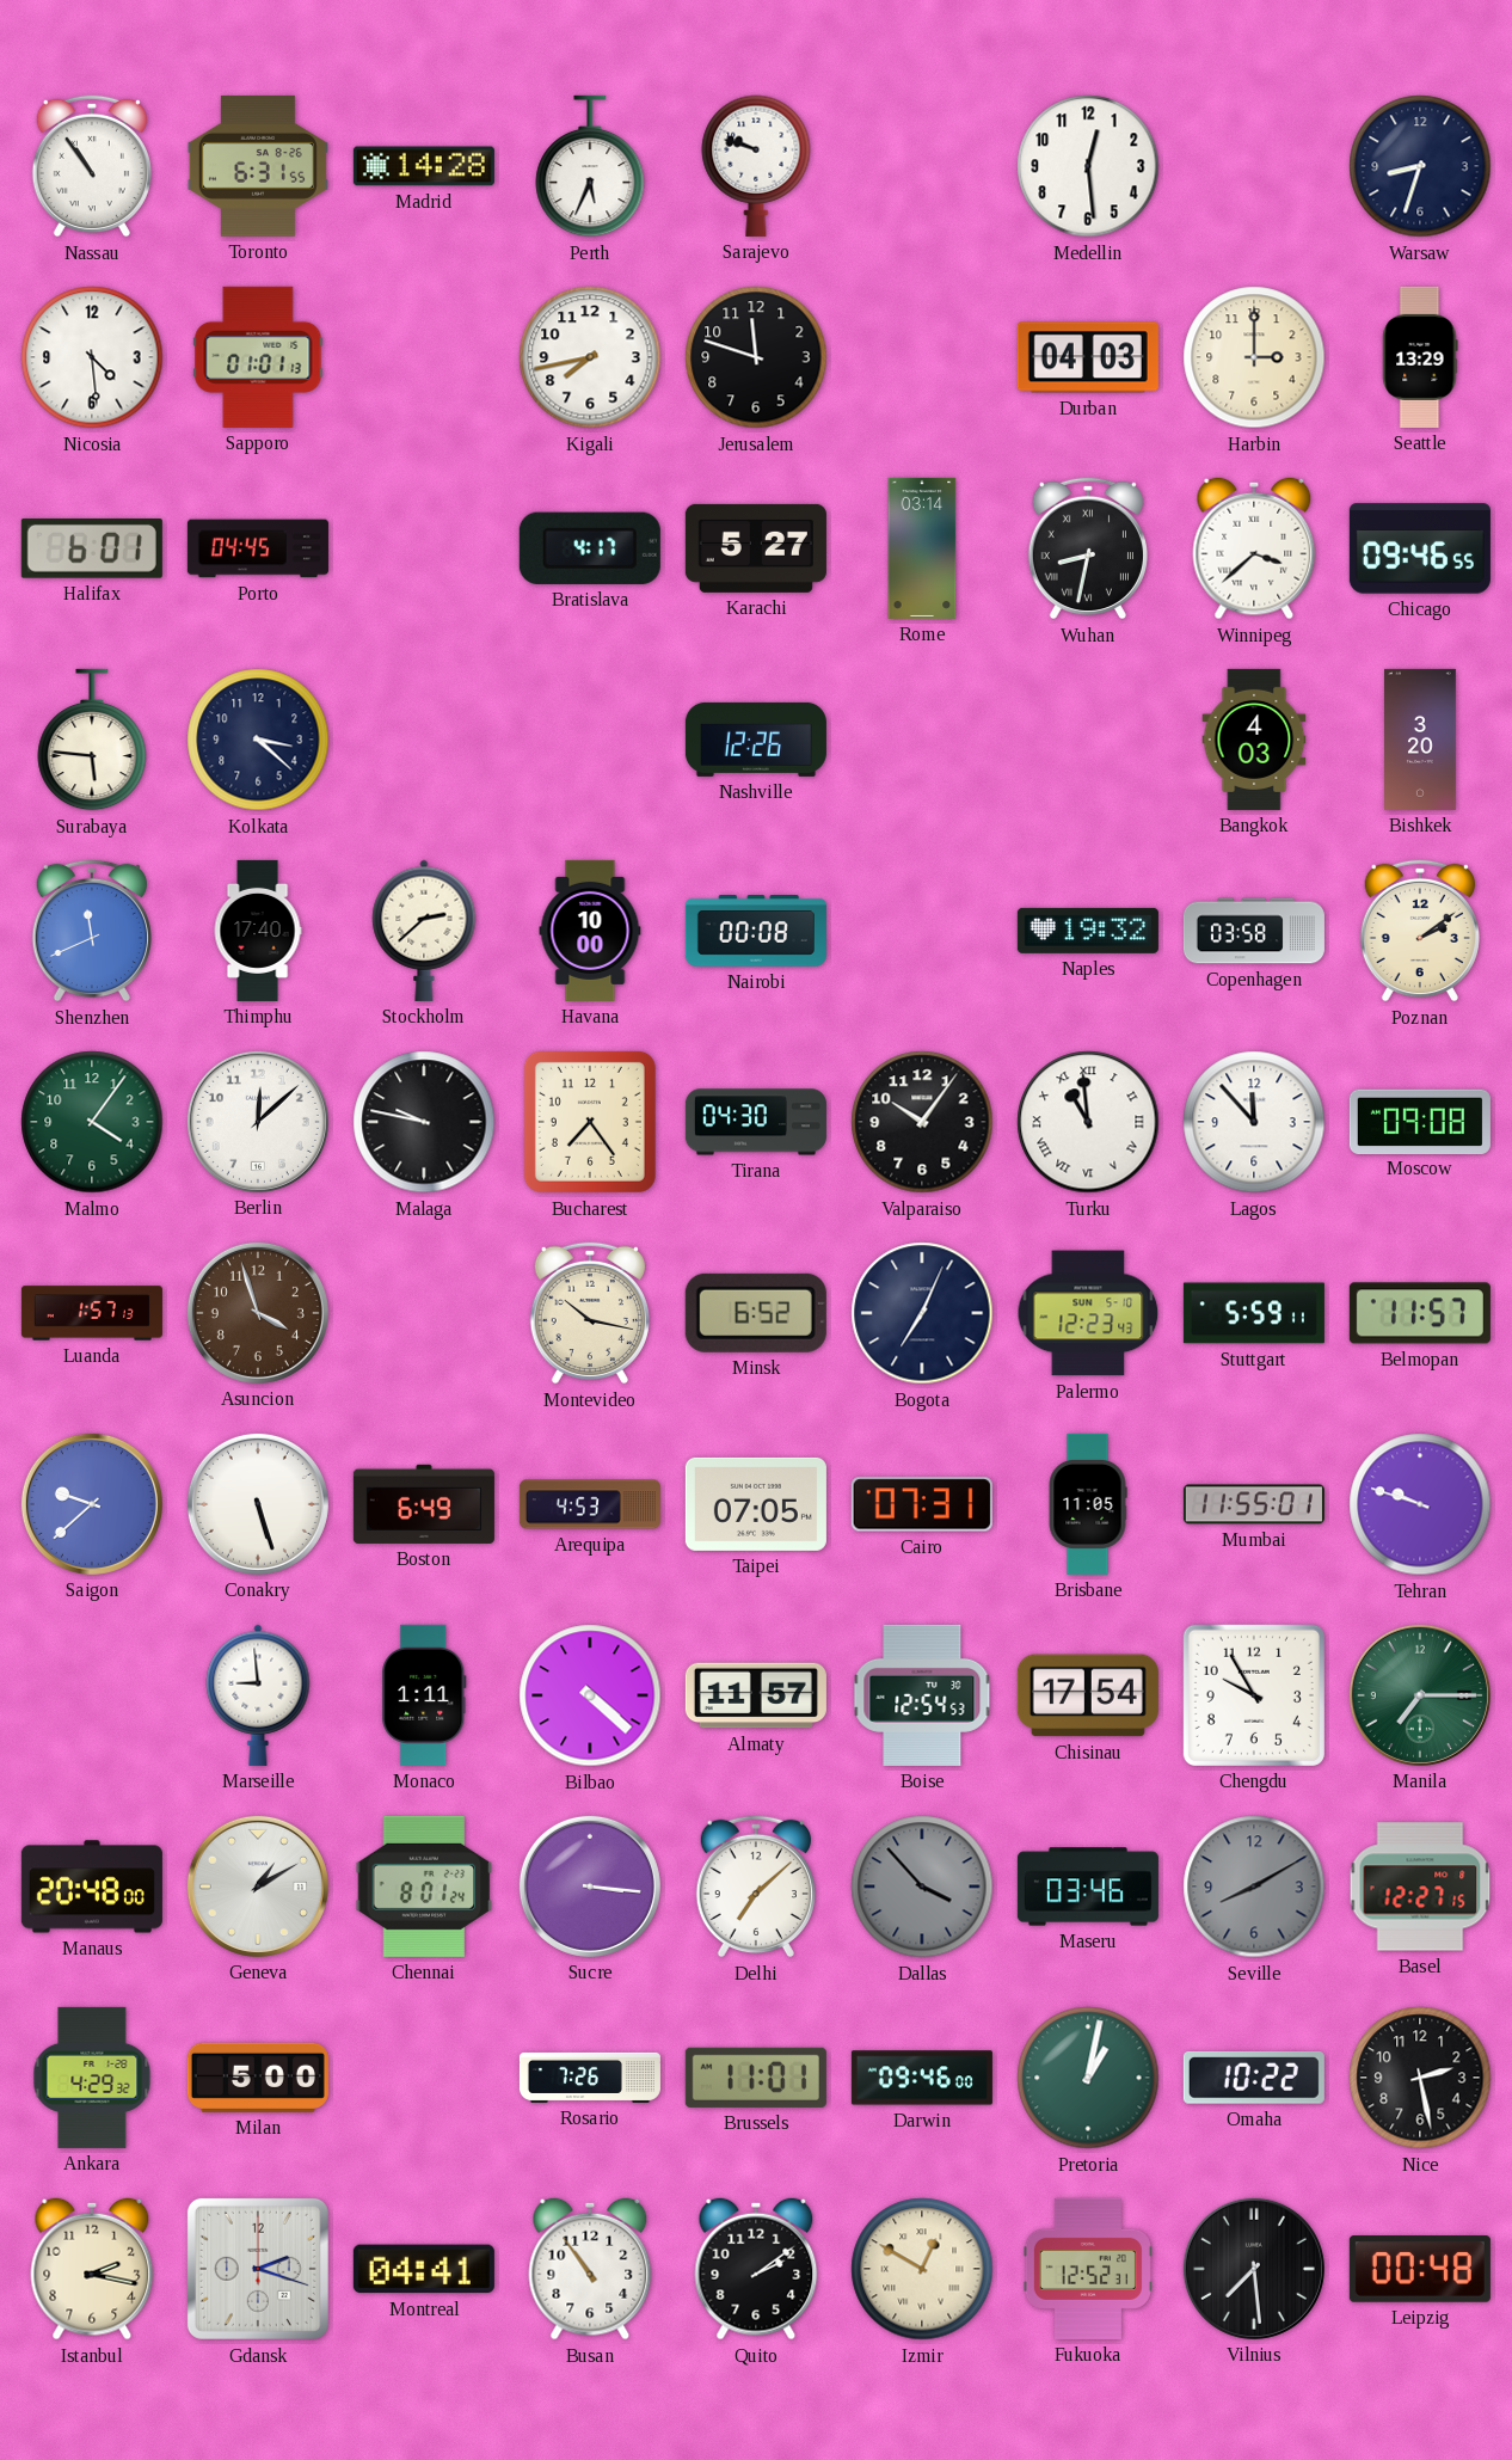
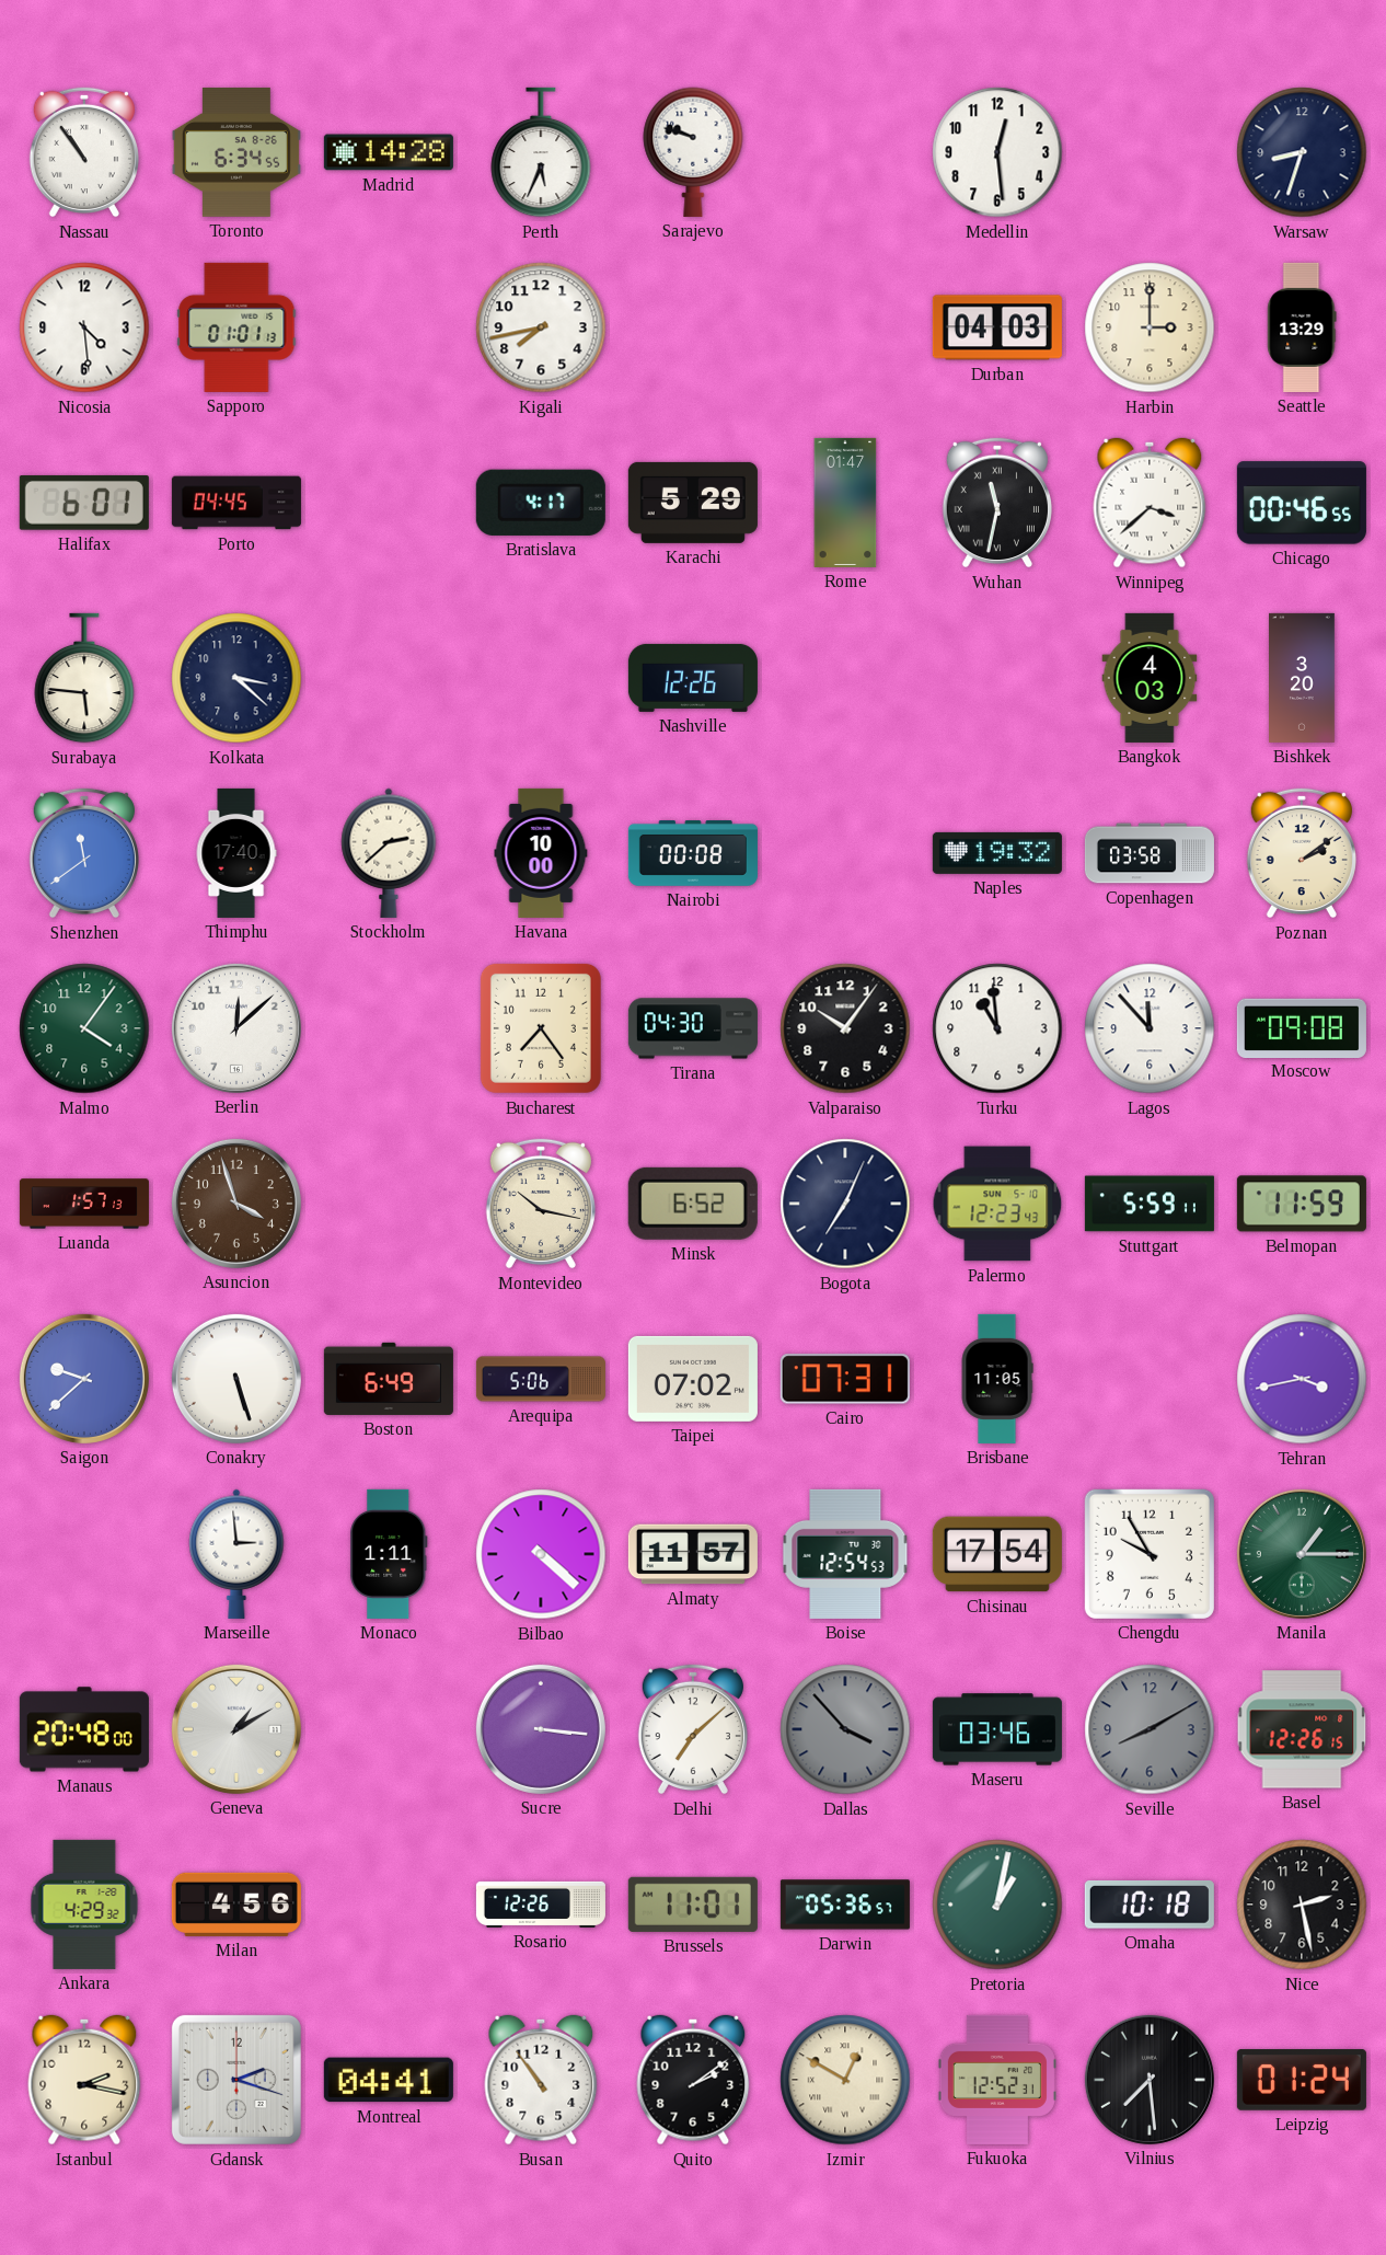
Toronto: 6:31 -> 6:34
Jerusalem: 11:48 -> none
Karachi: 5:27 -> 5:29
Rome: 03:14 -> 01:47
Wuhan: 8:32 -> 11:32
Chicago: 09:46 -> 00:46
Shenzhen: 11:41 -> 11:39
Malaga: 9:47 -> none
Turku numerals: Roman -> Arabic
Belmopan: 11:57 -> 11:59
Arequipa: 4:53 -> 5:06
Taipei: 07:05 -> 07:02
Mumbai: 11:55 -> none
Tehran: 9:48 -> 3:43
Marseille: 8:59 -> 2:59
Manila: 7:15 -> 1:15
Chennai: 8:01 -> none
Basel: 12:27 -> 12:26
Milan: 5:00 -> 4:56
Rosario: 7:26 -> 12:26
Darwin: 09:46 -> 05:36
Omaha: 10:22 -> 10:18
Leipzig: 00:48 -> 01:24
